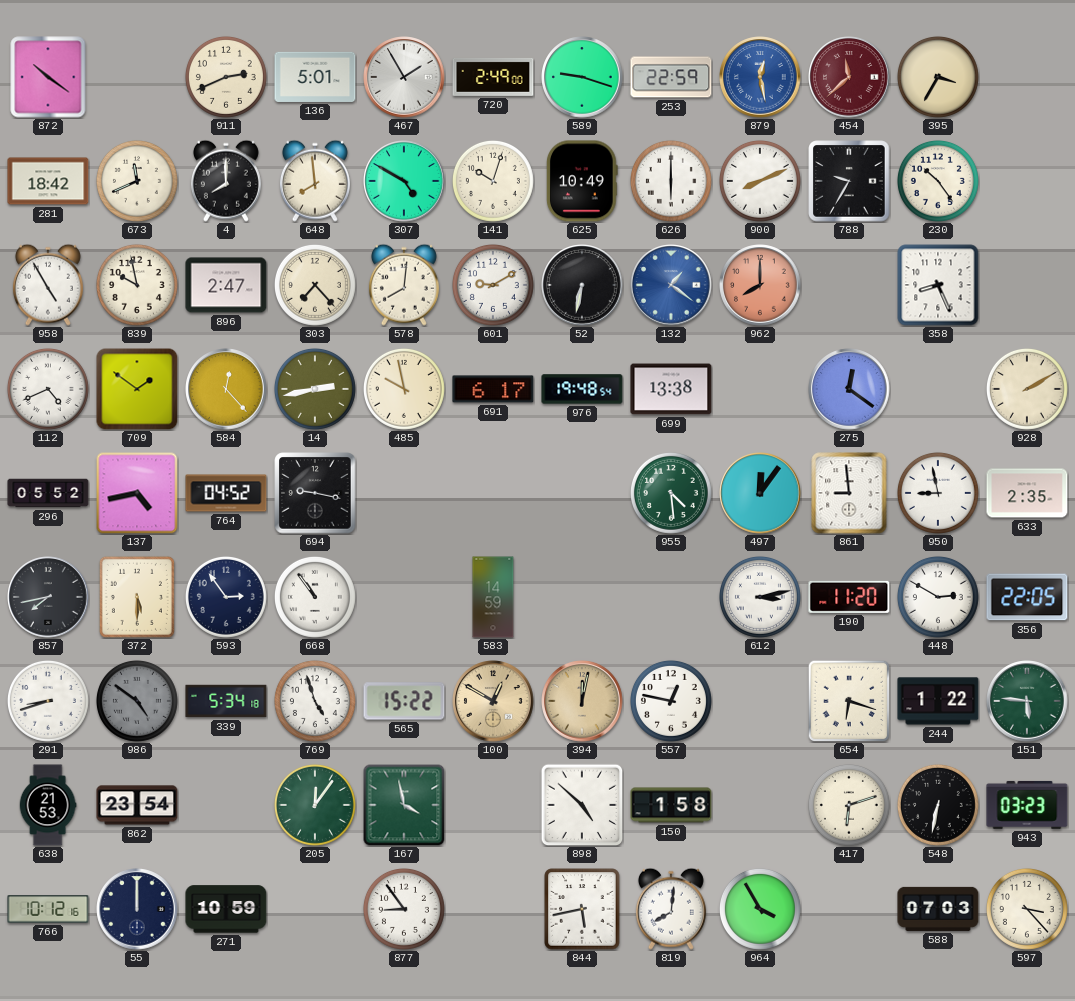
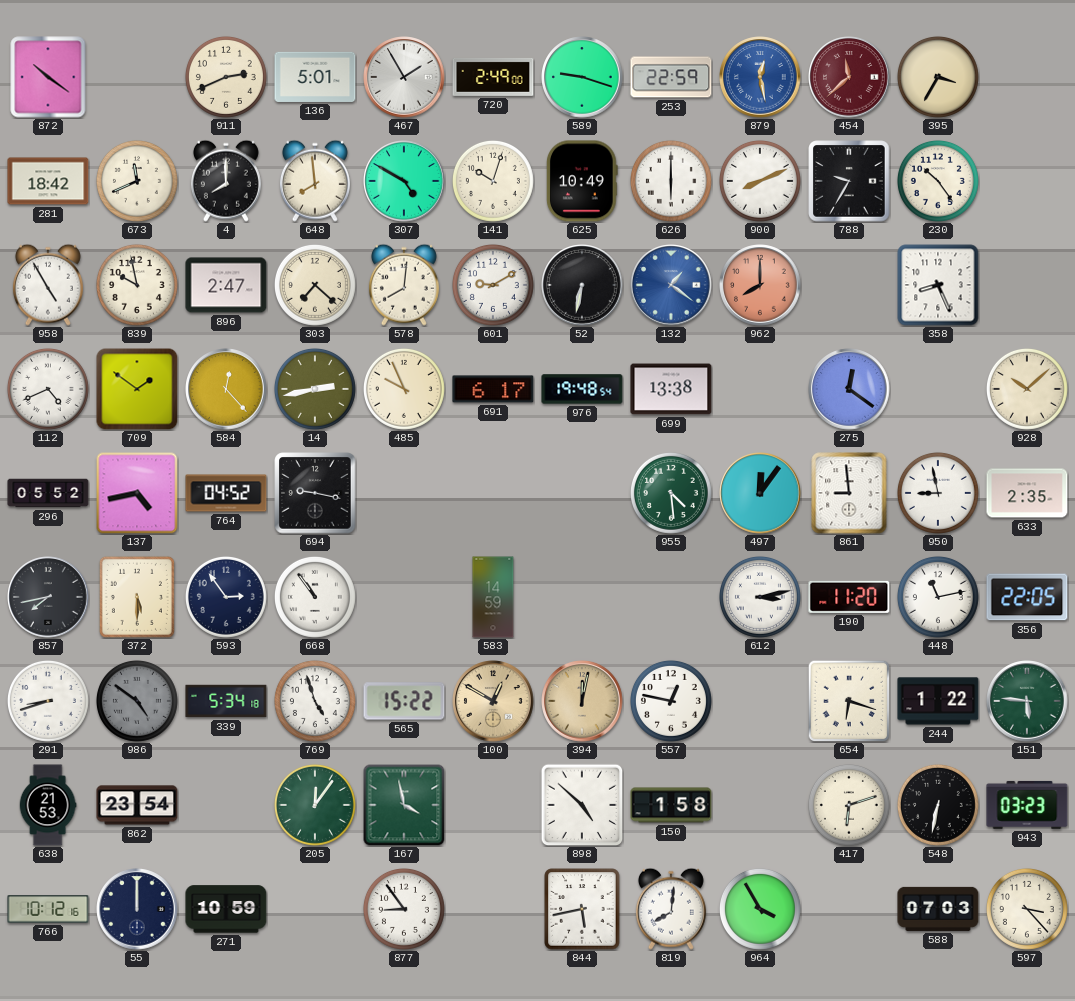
303: 7:23 -> 7:22
485: 9:58 -> 9:56
928: 2:10 -> 10:08
448: 2:50 -> 11:13
